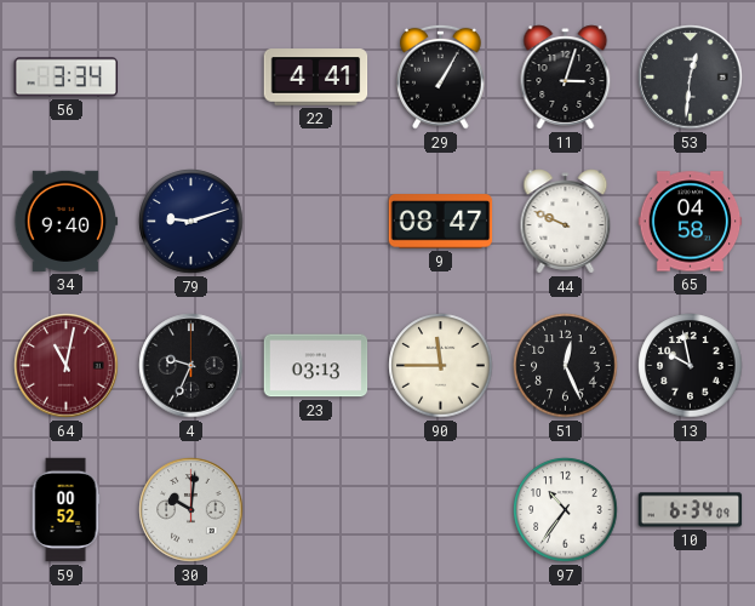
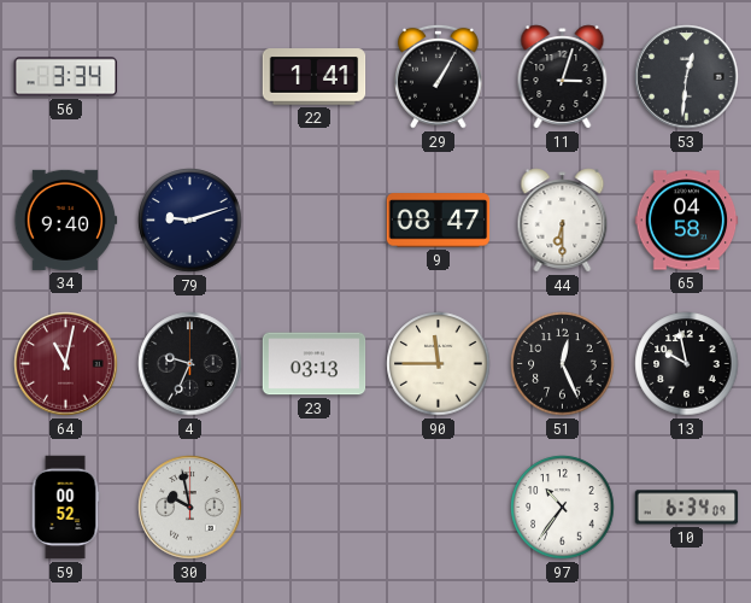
22: 4:41 -> 1:41
44: 9:49 -> 6:30
30: 10:01 -> 9:58
